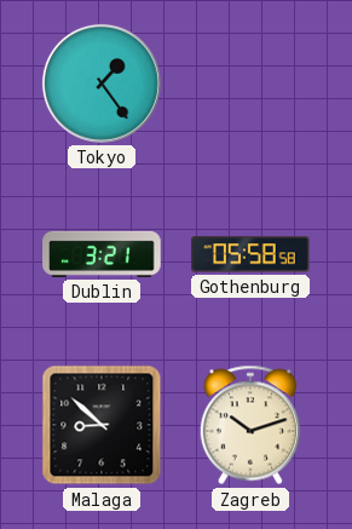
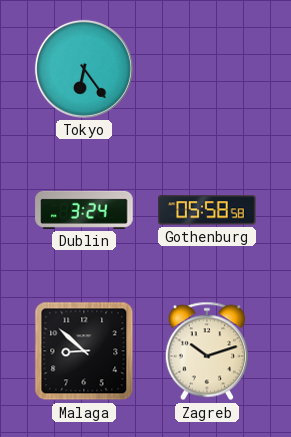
Tokyo: 1:24 -> 6:24
Dublin: 3:21 -> 3:24
